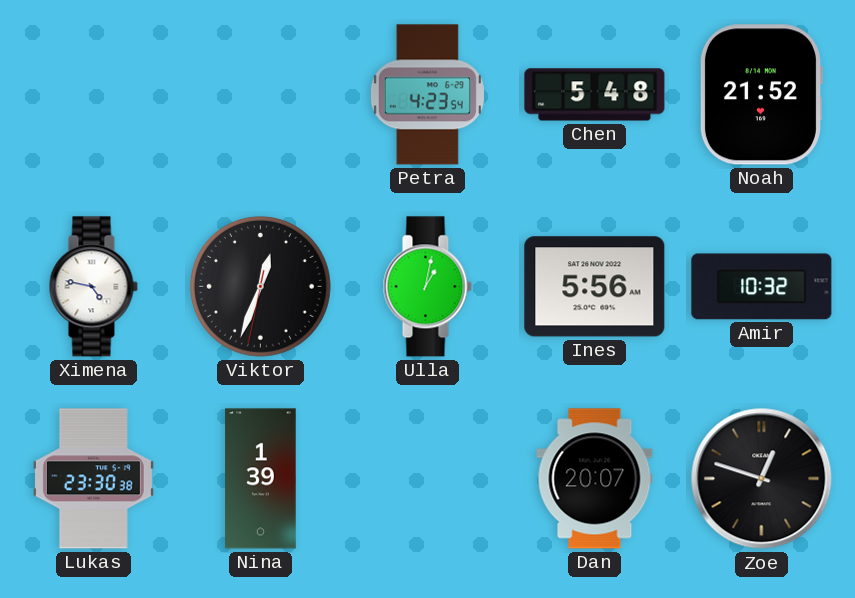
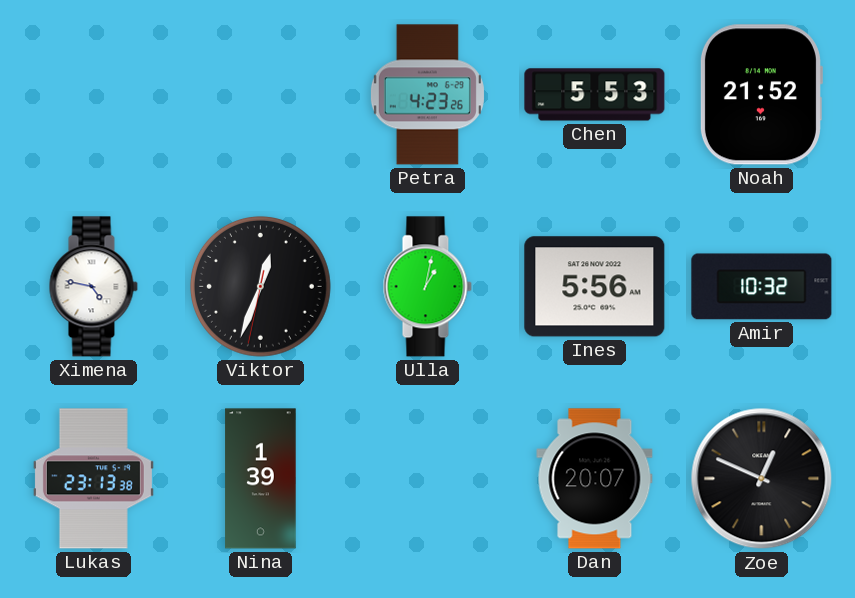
Petra: 4:23:54 -> 4:23:26
Chen: 5:48 -> 5:53
Lukas: 23:30 -> 23:13
Zoe: 12:48 -> 12:49
